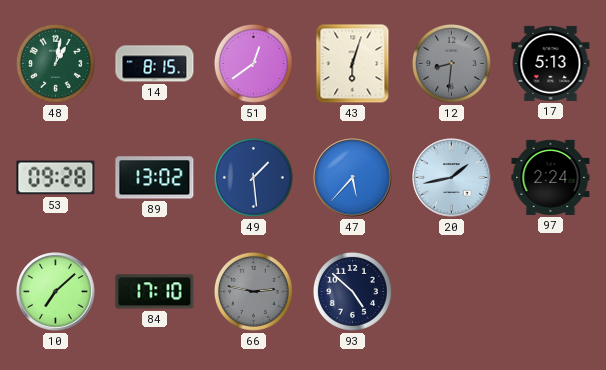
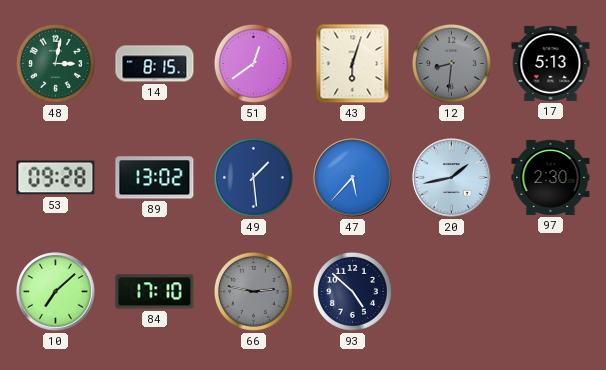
48: 1:02 -> 3:02
97: 2:24 -> 2:30
